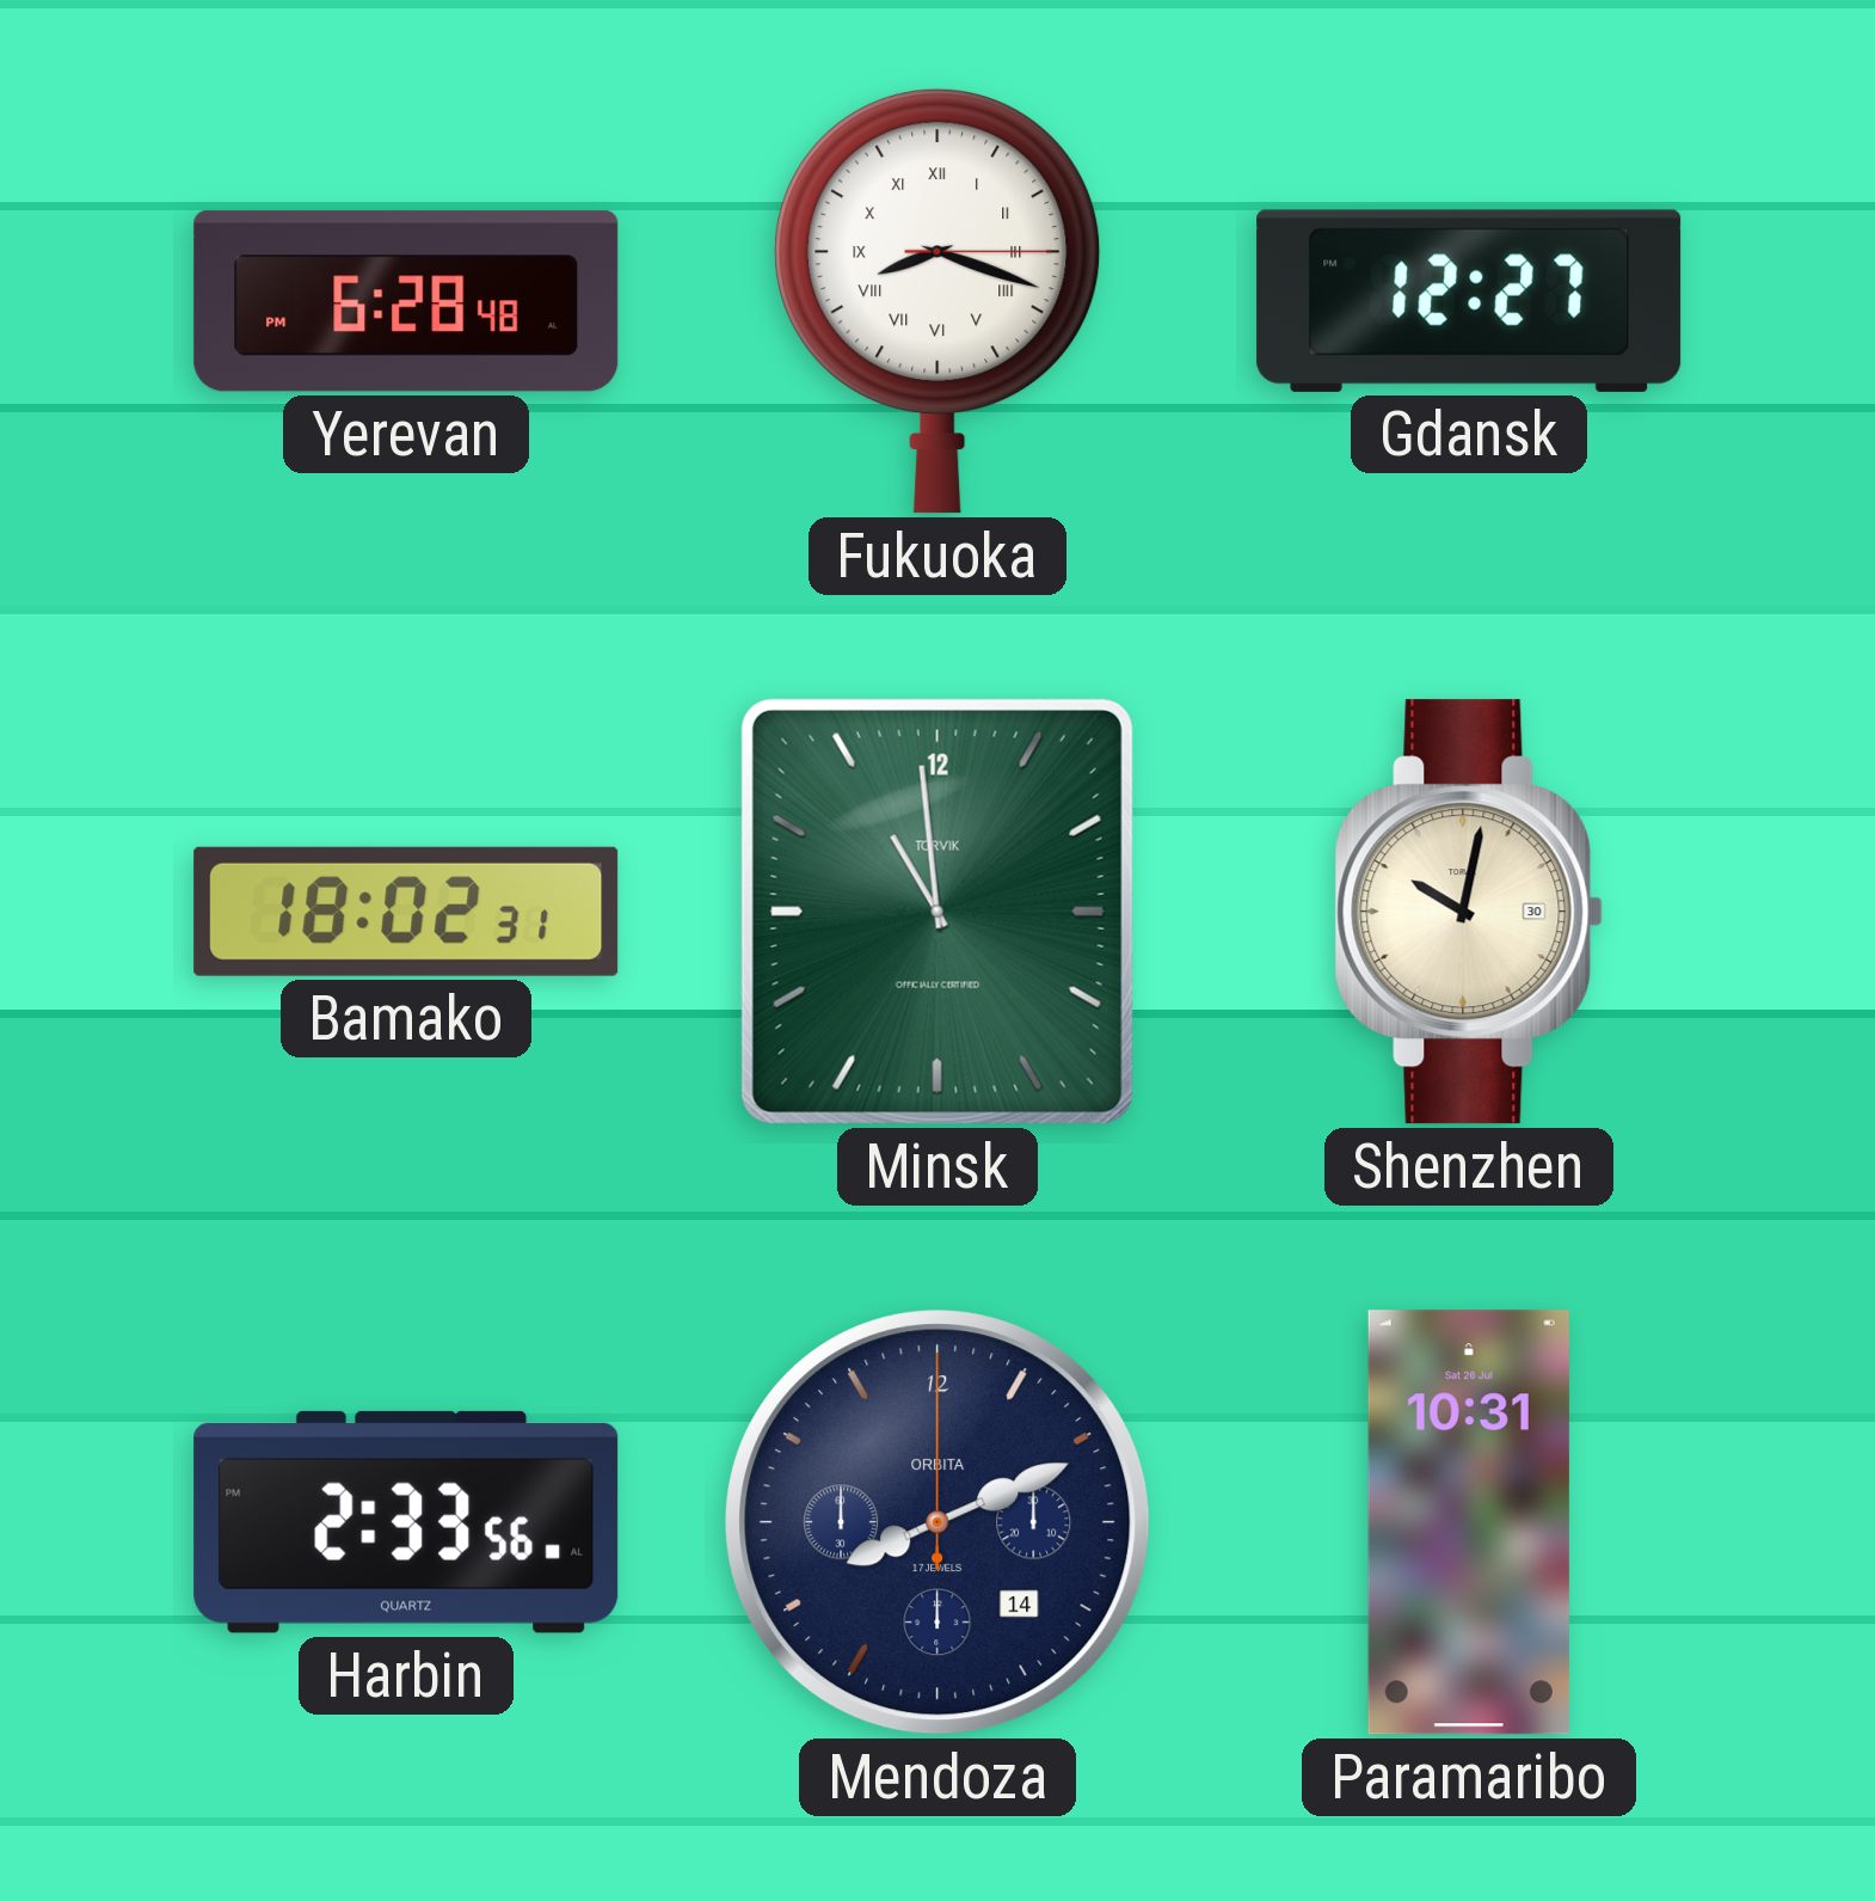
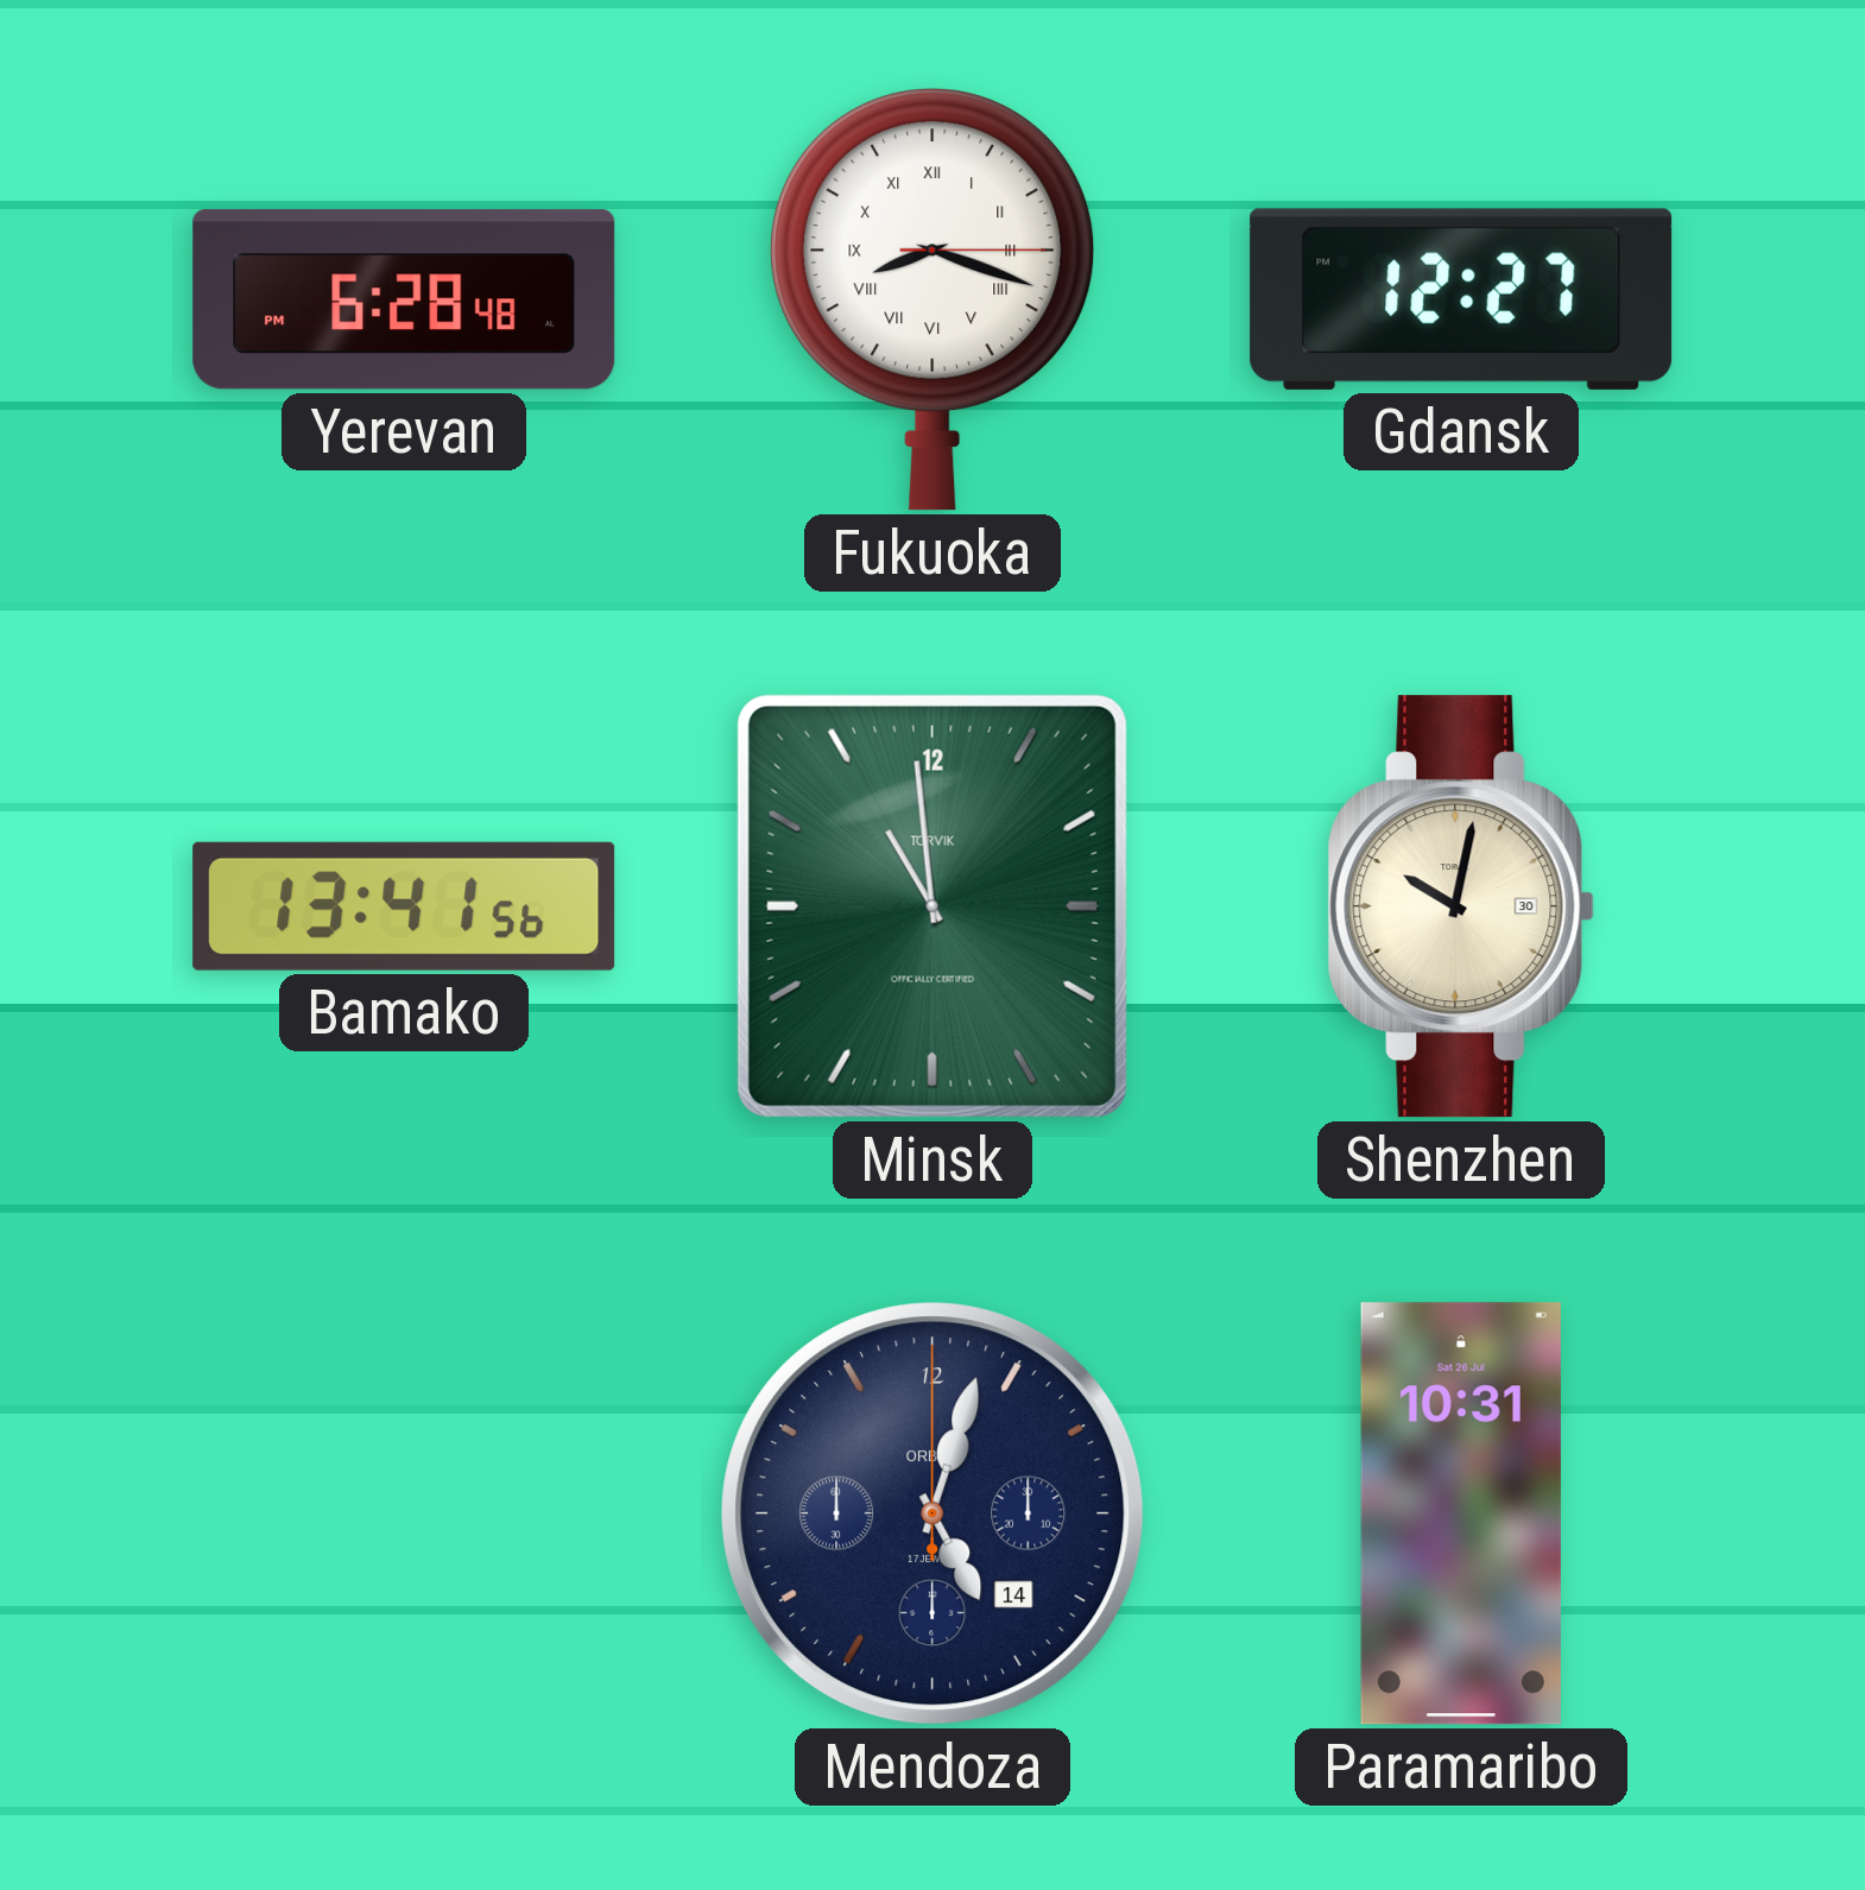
Bamako: 18:02 -> 13:41
Harbin: 2:33 -> none
Mendoza: 8:11 -> 5:03
